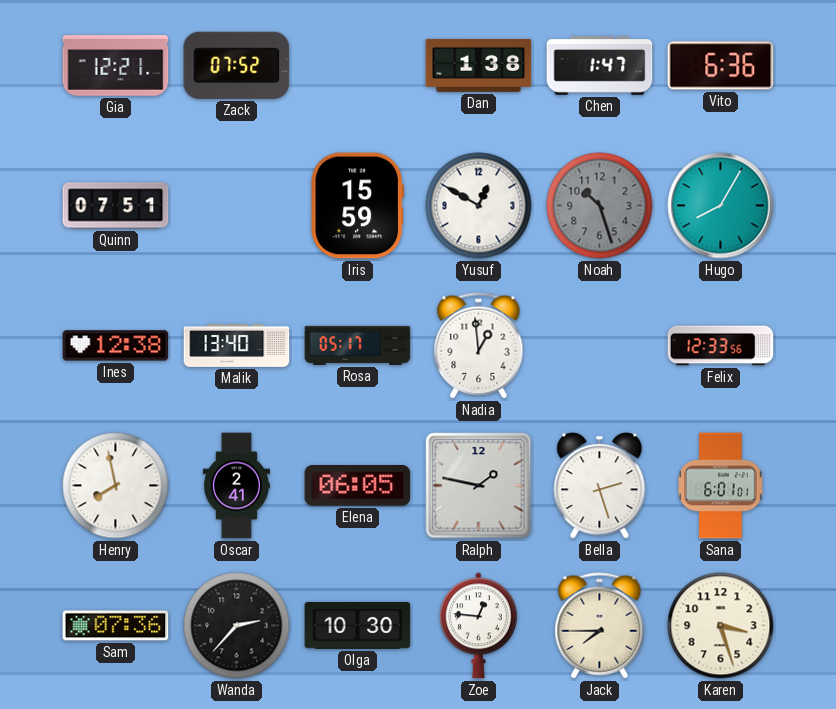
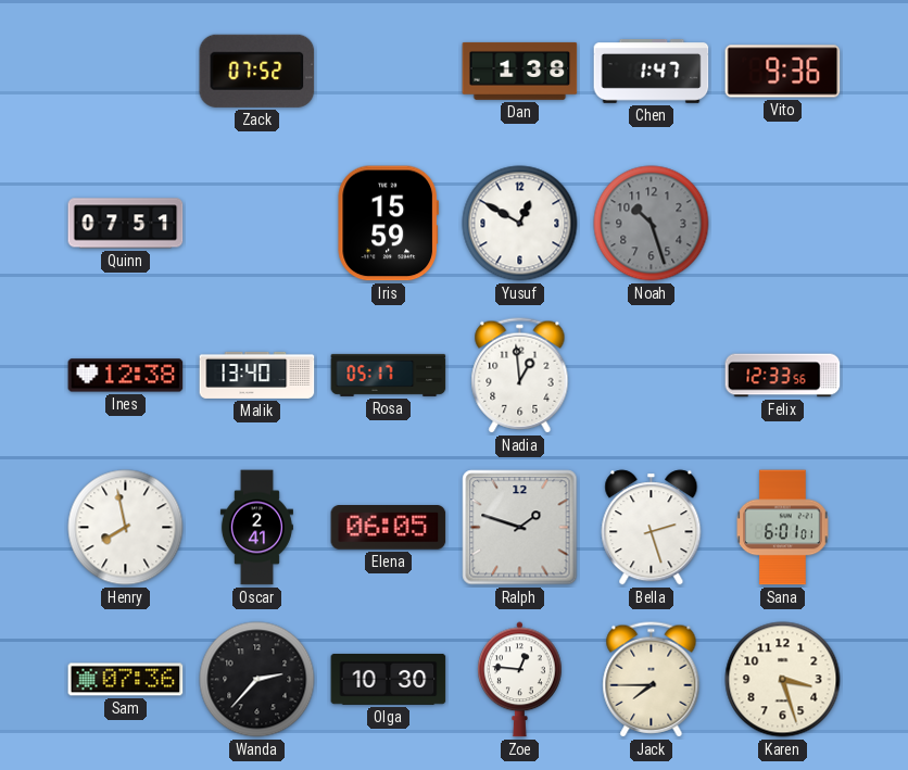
Gia: 12:21 -> none
Vito: 6:36 -> 9:36
Hugo: 8:05 -> none
Ralph: 1:47 -> 1:48
